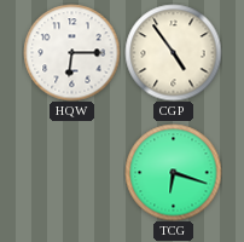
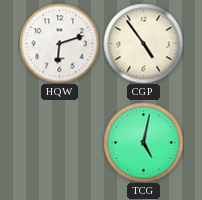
HQW: 6:15 -> 6:12
TCG: 6:18 -> 5:02
